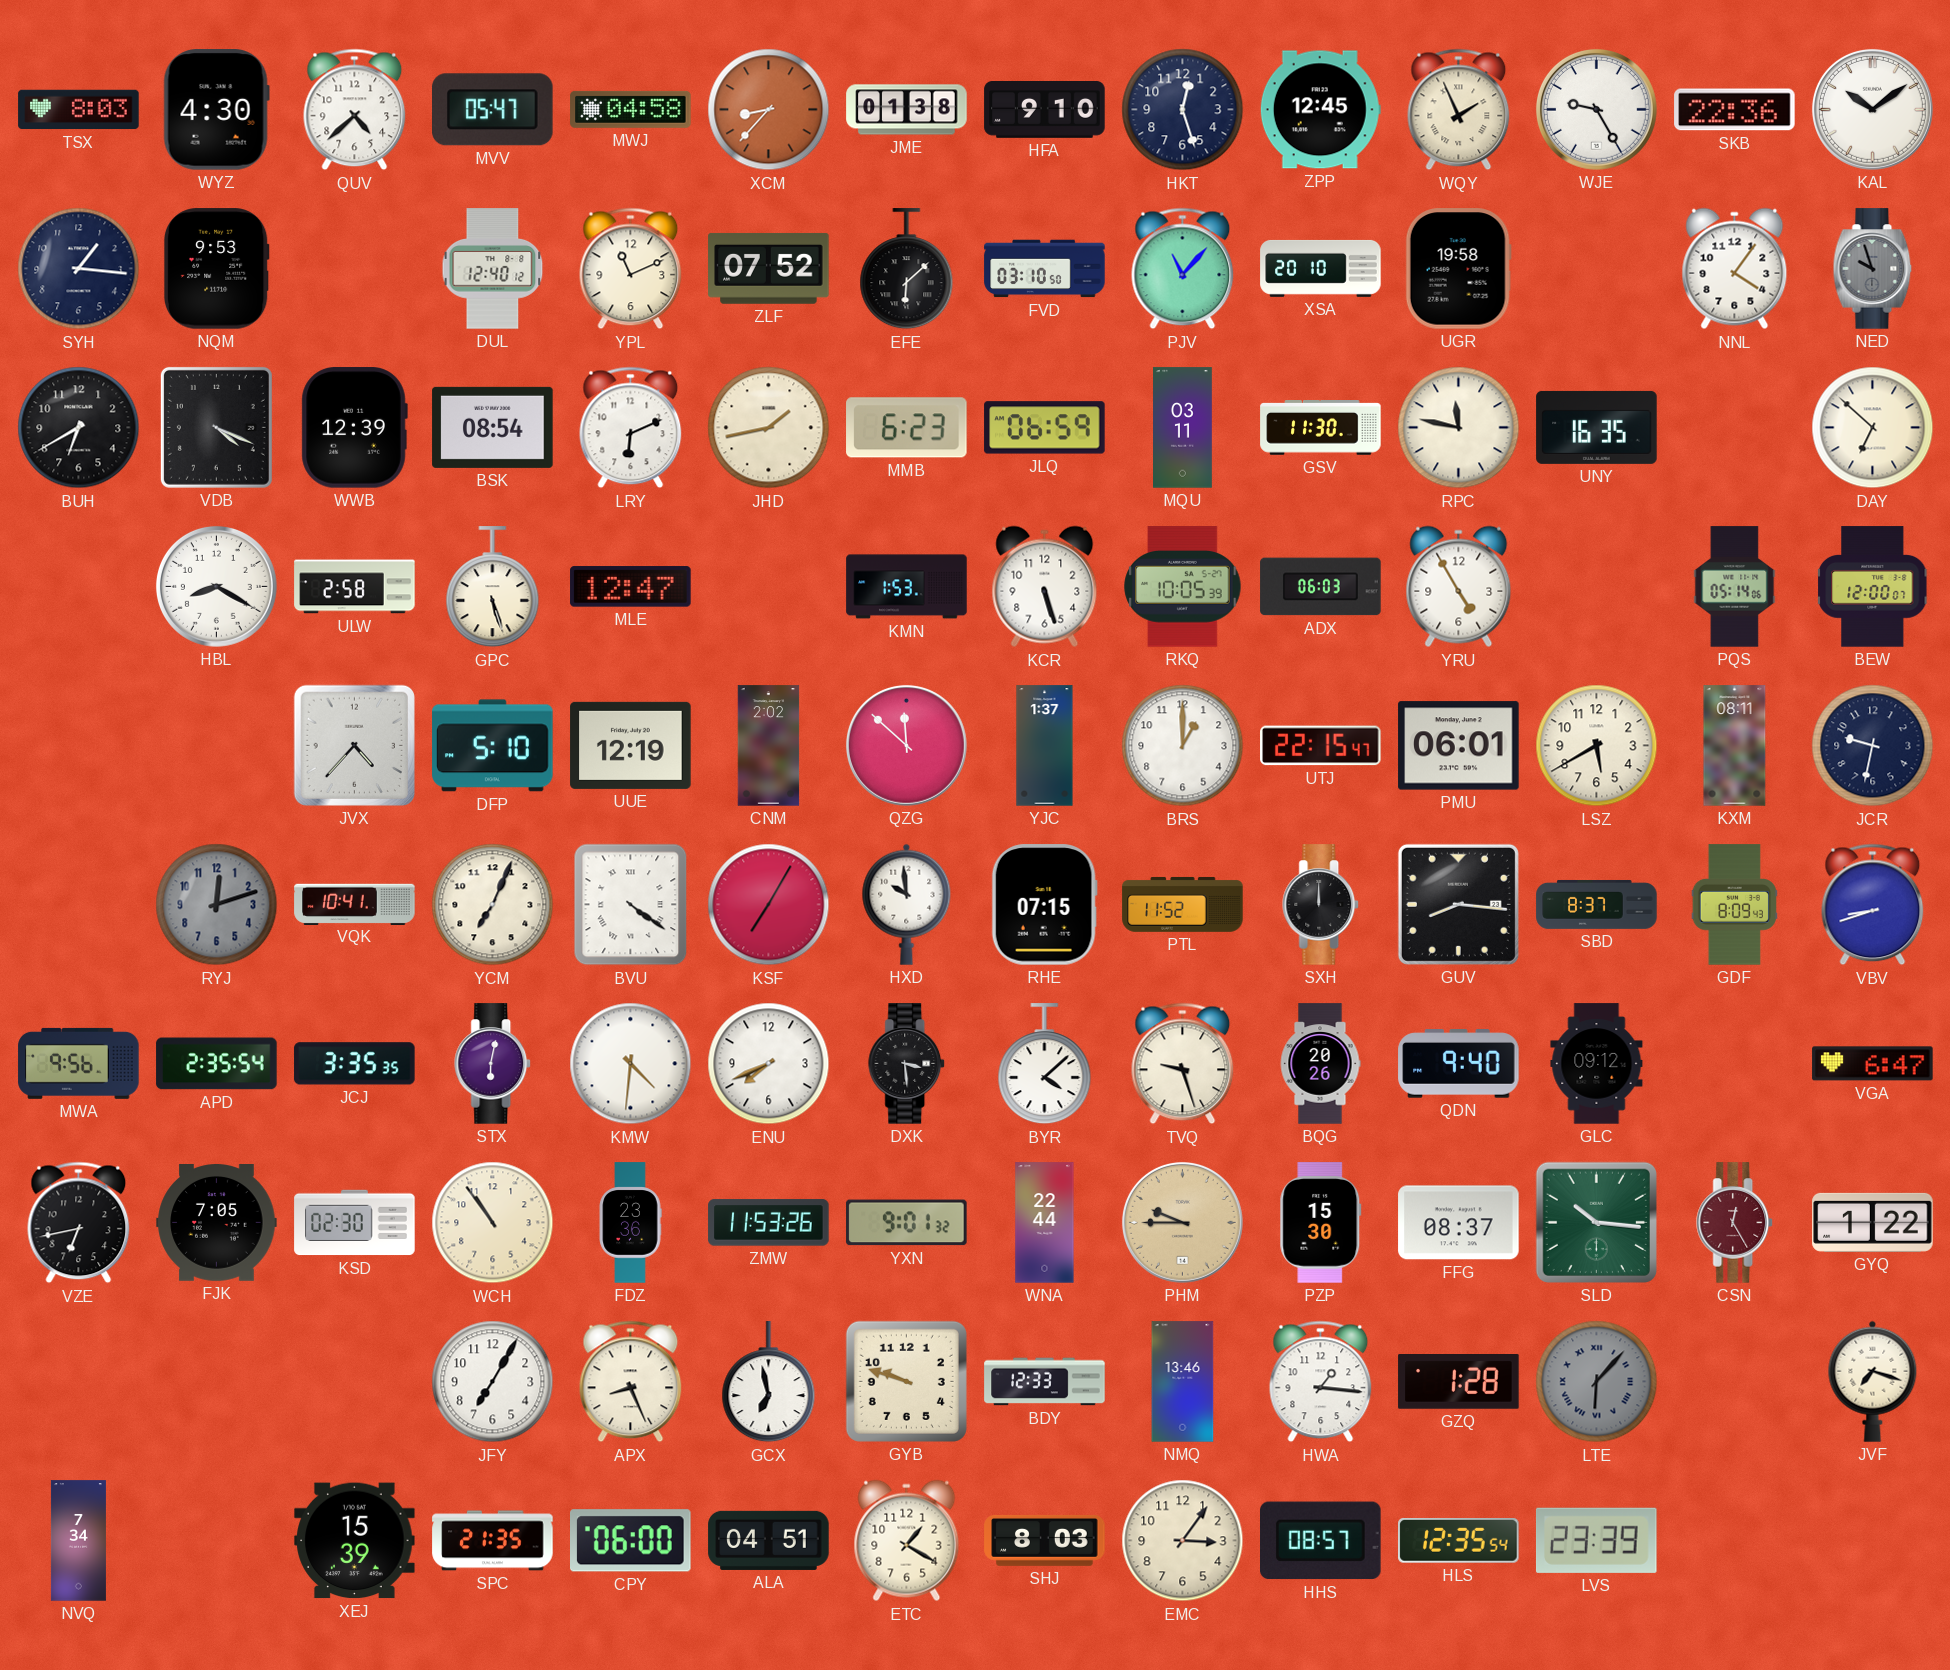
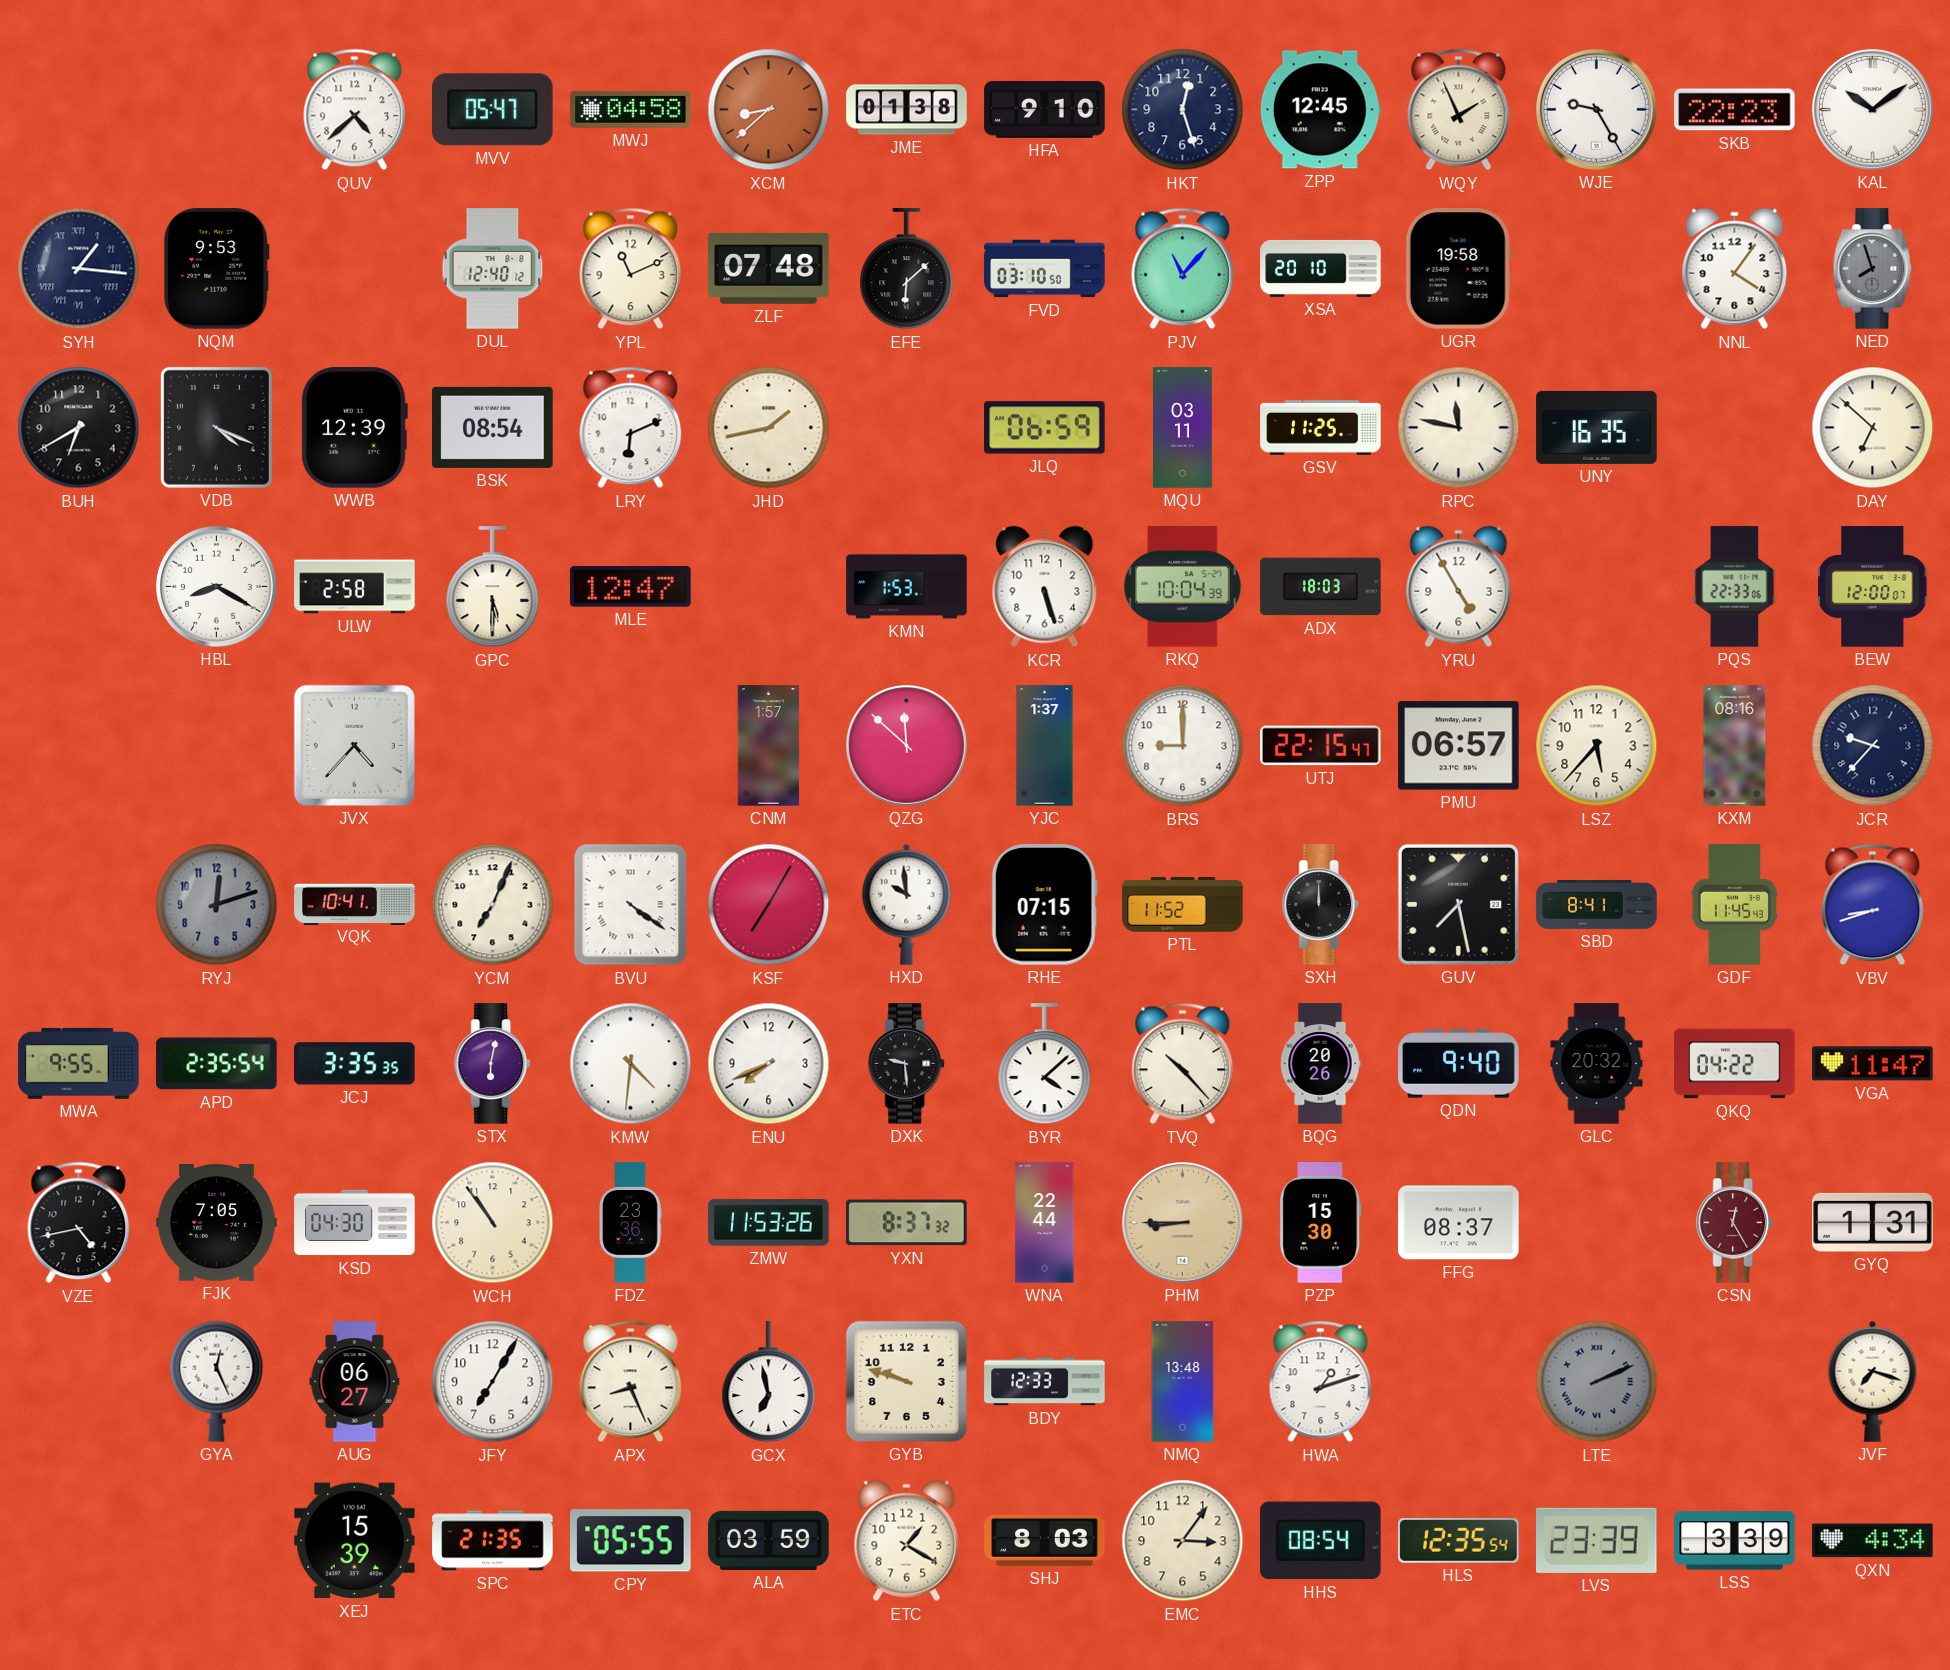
TSX: 8:03 -> none
WYZ: 4:30 -> none
XCM: 8:37 -> 8:38
SKB: 22:36 -> 22:23
SYH numerals: Arabic -> Roman
ZLF: 07:52 -> 07:48
NED: 9:57 -> 7:57
MMB: 6:23 -> none
GSV: 11:30 -> 11:25
GPC: 5:27 -> 5:30
RKQ: 10:05 -> 10:04
ADX: 06:03 -> 18:03
PQS: 05:14 -> 22:33
DFP: 5:10 -> none
UUE: 12:19 -> none
CNM: 2:02 -> 1:57
BRS: 1:00 -> 9:00
PMU: 06:01 -> 06:57
LSZ: 5:40 -> 5:37
KXM: 08:11 -> 08:16
JCR: 9:32 -> 9:37
GUV: 8:16 -> 7:28
SBD: 8:37 -> 8:41
GDF: 8:09 -> 11:45
MWA: 9:56 -> 9:55
DXK: 3:29 -> 9:29
TVQ: 9:27 -> 10:23
GLC: 09:12 -> 20:32
QKQ: none -> 04:22
VGA: 6:47 -> 11:47
VZE: 6:43 -> 4:43
KSD: 02:30 -> 04:30
YXN: 9:01 -> 8:37
PHM: 9:45 -> 8:45
SLD: 10:16 -> none
GYQ: 1:22 -> 1:31
GYA: none -> 12:26
AUG: none -> 06:27
NMQ: 13:46 -> 13:48
HWA: 1:16 -> 1:12
GZQ: 1:28 -> none
LTE: 6:07 -> 2:11
NVQ: 7:34 -> none
CPY: 06:00 -> 05:55
ALA: 04:51 -> 03:59
HHS: 08:57 -> 08:54
LSS: none -> 3:39
QXN: none -> 4:34
